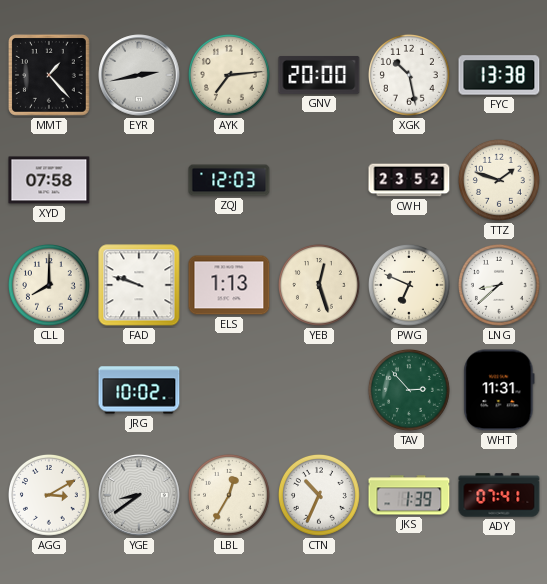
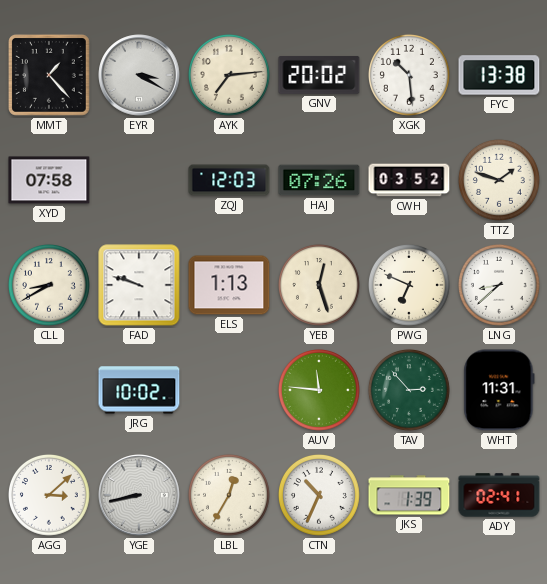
EYR: 2:43 -> 3:20
GNV: 20:00 -> 20:02
XGK: 10:28 -> 10:29
HAJ: none -> 07:26
CWH: 23:52 -> 03:52
CLL: 8:00 -> 8:40
AUV: none -> 11:46
AGG: 3:10 -> 3:08
YGE: 8:39 -> 8:43
ADY: 07:41 -> 02:41
